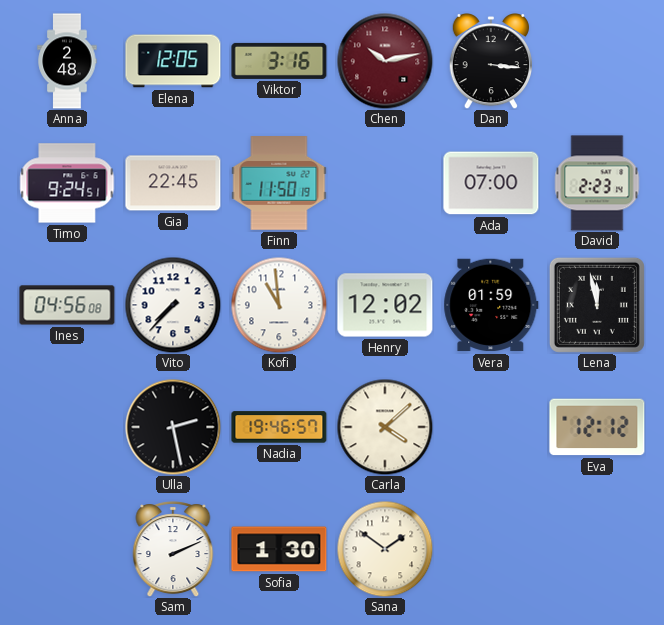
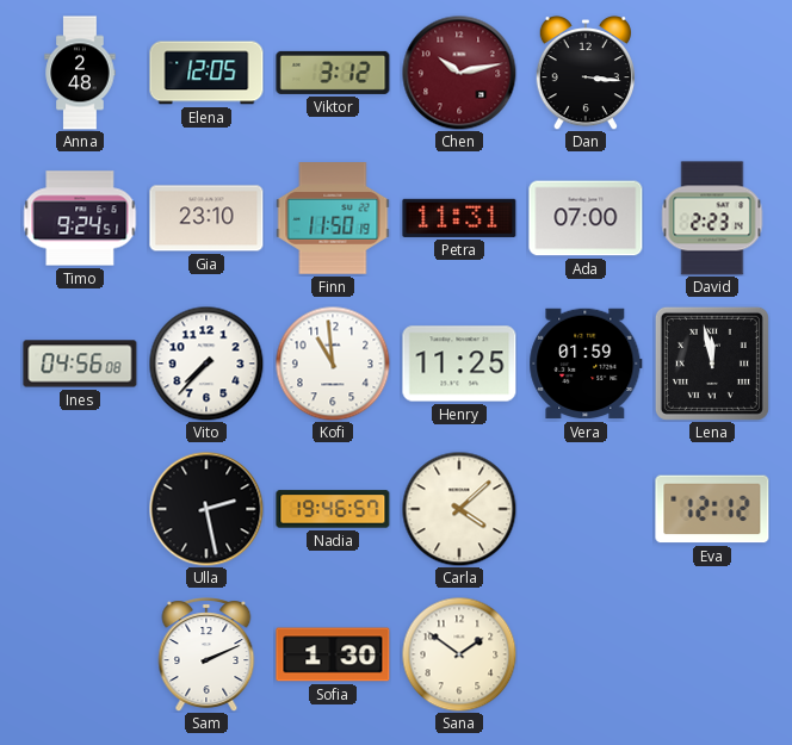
Viktor: 3:16 -> 3:12
Gia: 22:45 -> 23:10
Petra: none -> 11:31
Henry: 12:02 -> 11:25
